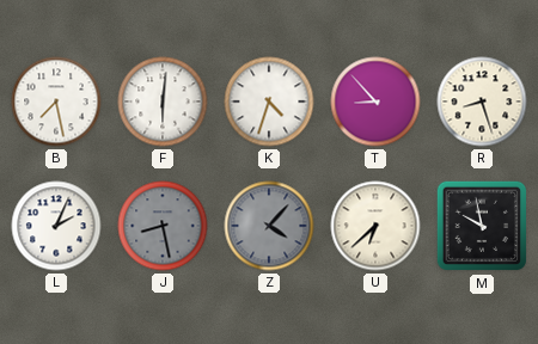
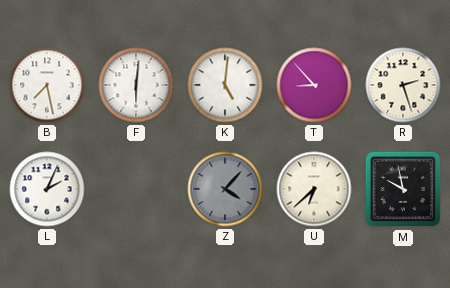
K: 4:33 -> 5:01
R: 8:27 -> 2:27
J: 8:28 -> none
